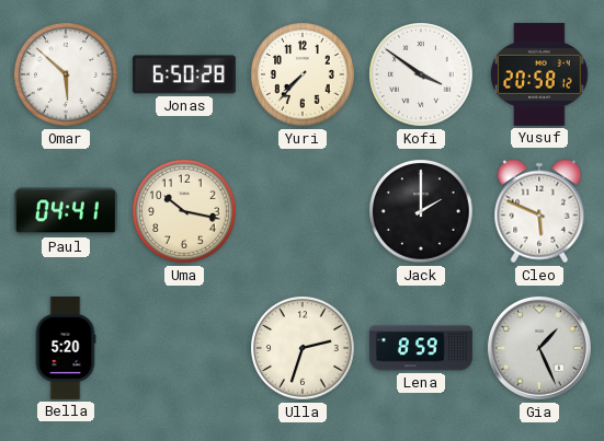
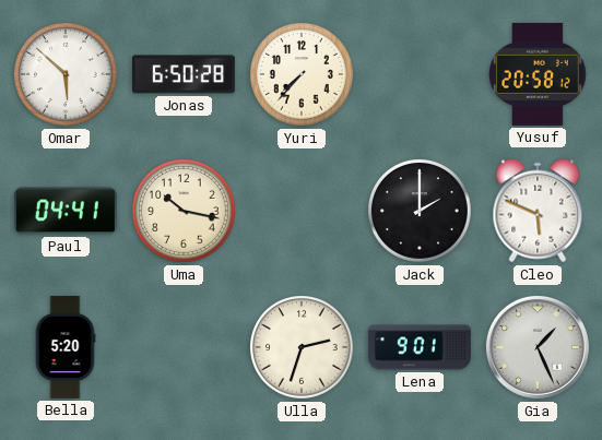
Kofi: 3:51 -> none
Lena: 8:59 -> 9:01
